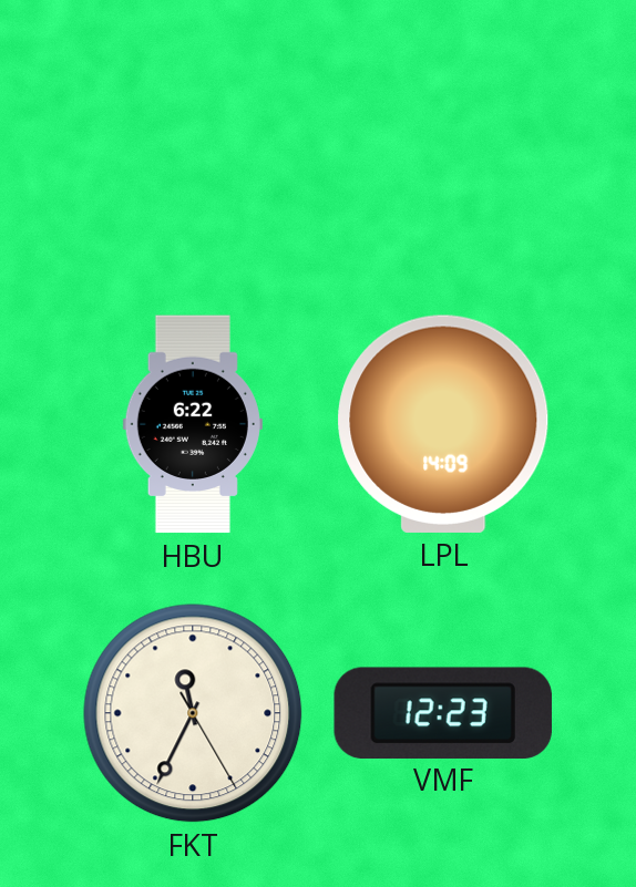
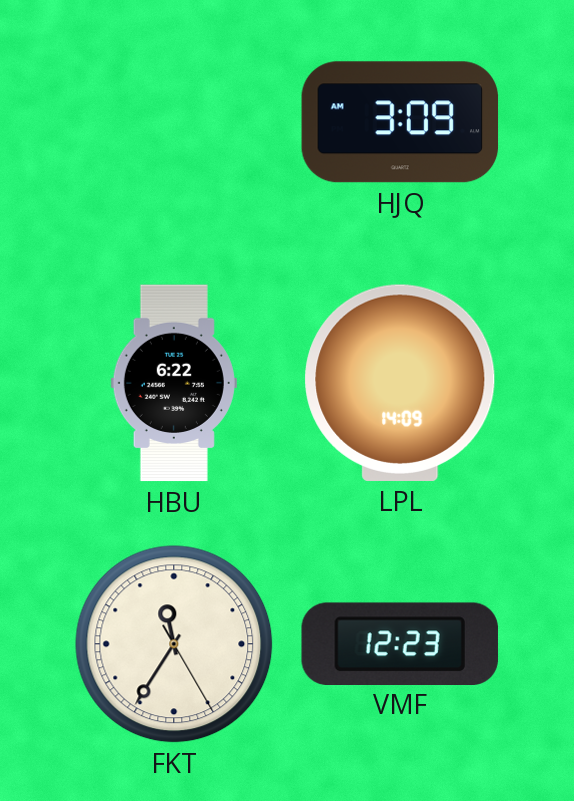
HJQ: none -> 3:09
FKT: 11:34 -> 11:35
